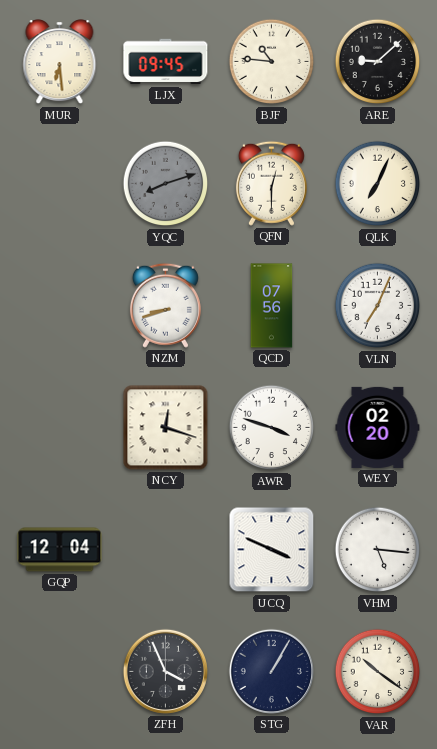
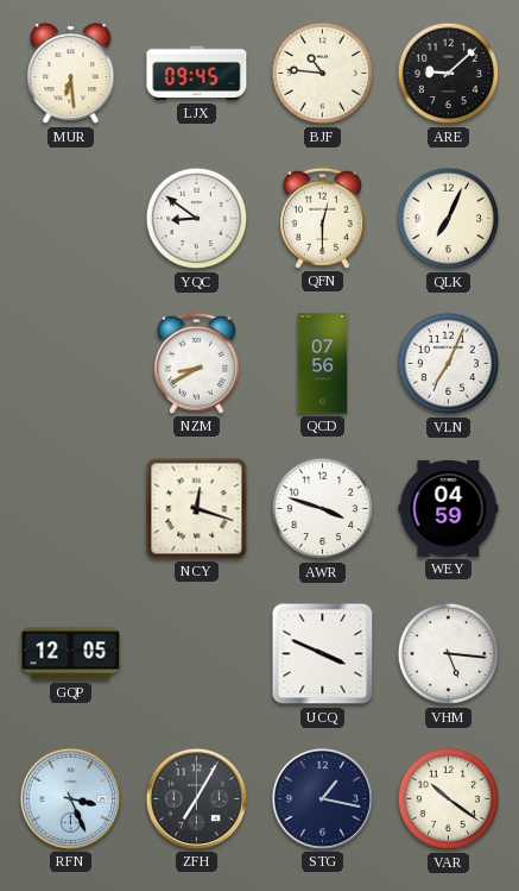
YQC: 8:12 -> 8:51
YQC dial: grey -> white
NZM: 8:42 -> 8:40
WEY: 02:20 -> 04:59
GQP: 12:04 -> 12:05
RFN: none -> 3:26
ZFH: 3:56 -> 7:05
STG: 1:05 -> 1:17
